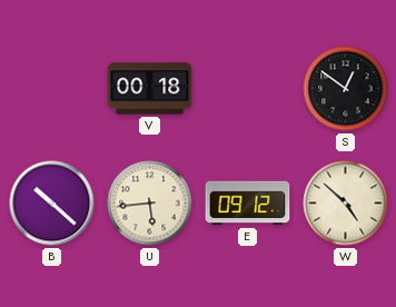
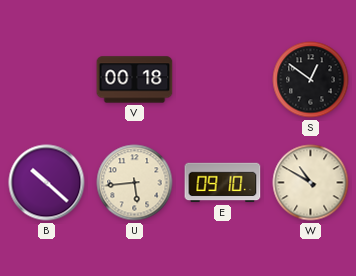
E: 09:12 -> 09:10
W: 4:52 -> 10:50
